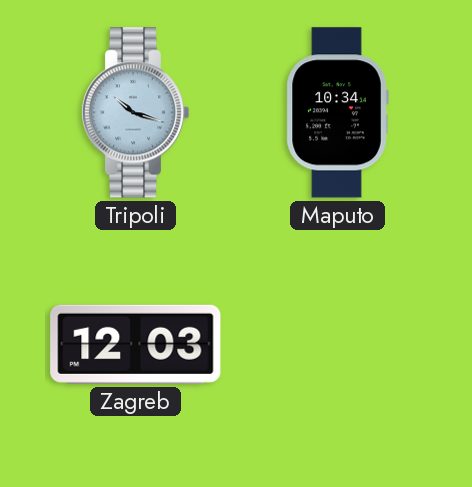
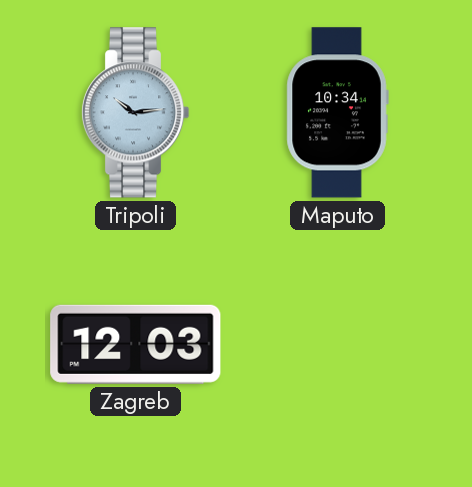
Tripoli: 10:18 -> 10:14
